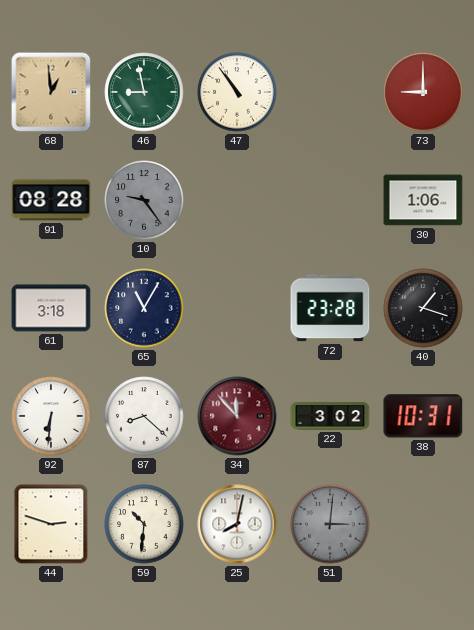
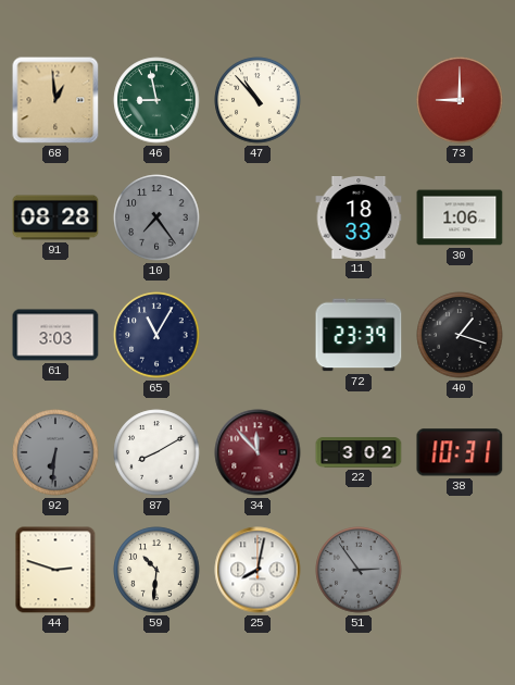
47: 10:54 -> 10:53
10: 9:24 -> 7:24
11: none -> 18:33
61: 3:18 -> 3:03
72: 23:28 -> 23:39
92 dial: white -> grey
87: 8:22 -> 8:10
51: 3:01 -> 2:54
